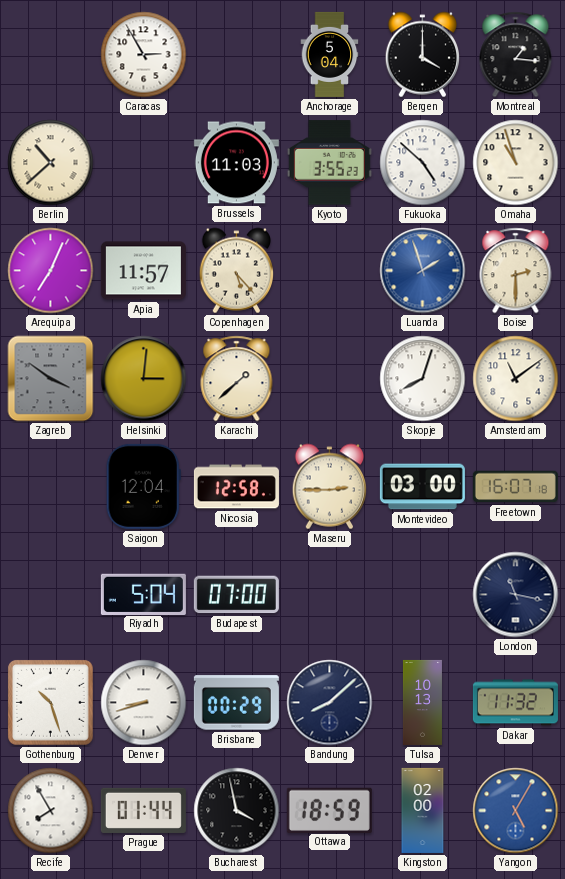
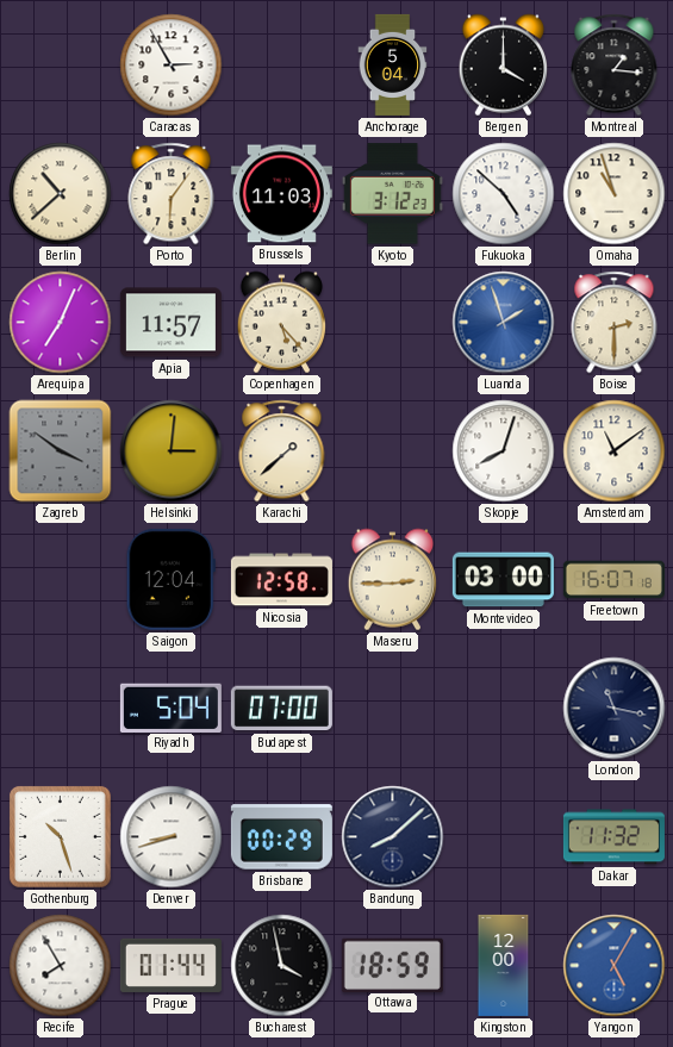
Porto: none -> 6:06
Kyoto: 3:55 -> 3:12
Tulsa: 10:13 -> none
Kingston: 02:00 -> 12:00
